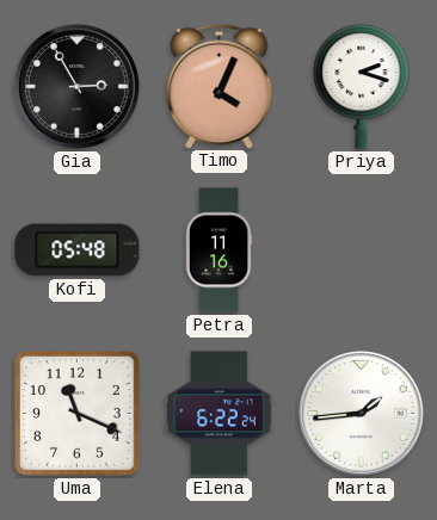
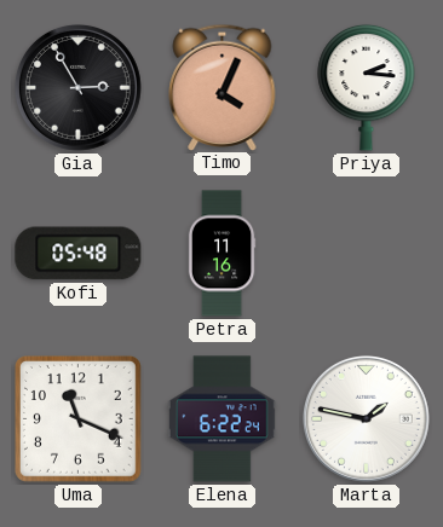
Priya: 2:18 -> 2:16
Marta: 1:44 -> 1:47
